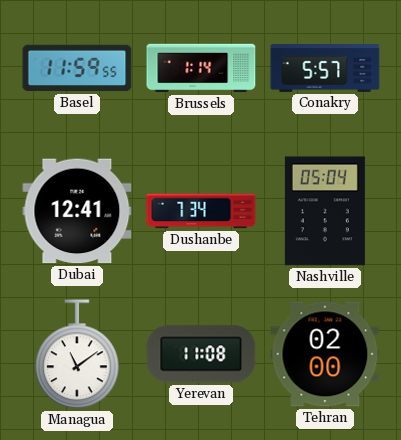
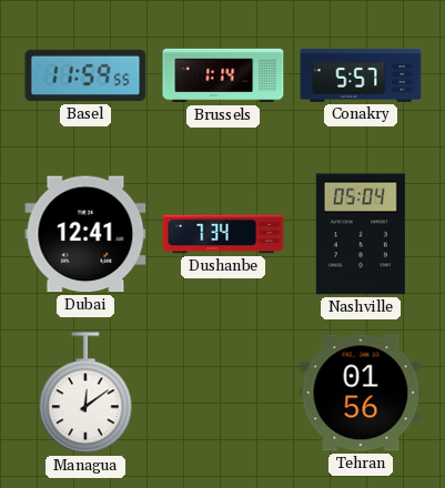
Managua: 11:09 -> 12:09
Yerevan: 11:08 -> none
Tehran: 02:00 -> 01:56
